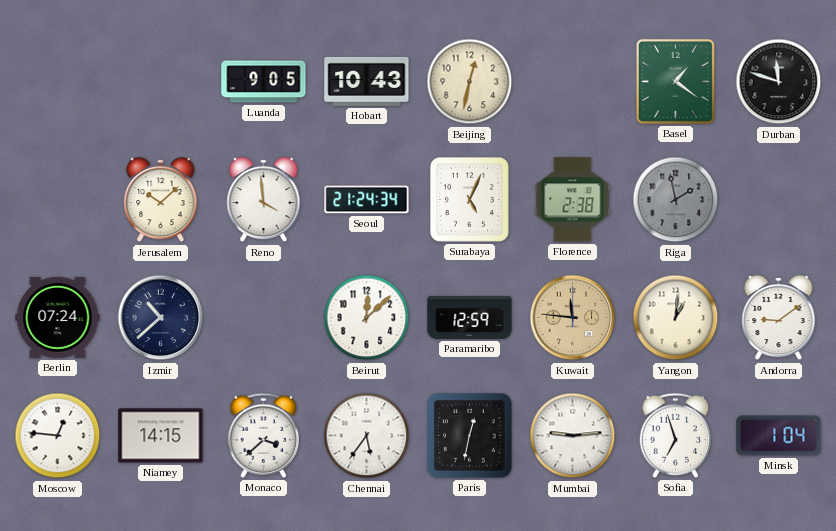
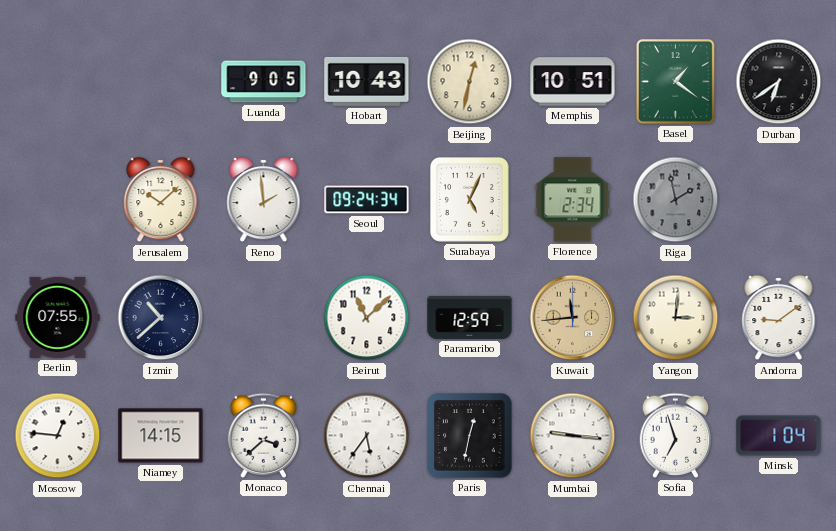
Memphis: none -> 10:51
Durban: 11:48 -> 6:39
Reno: 3:59 -> 1:59
Seoul: 21:24 -> 09:24
Florence: 2:38 -> 2:34
Berlin: 07:24 -> 07:55
Beirut: 12:08 -> 11:08
Kuwait: 11:46 -> 11:44
Yangon: 1:01 -> 3:01
Mumbai: 9:14 -> 9:16
